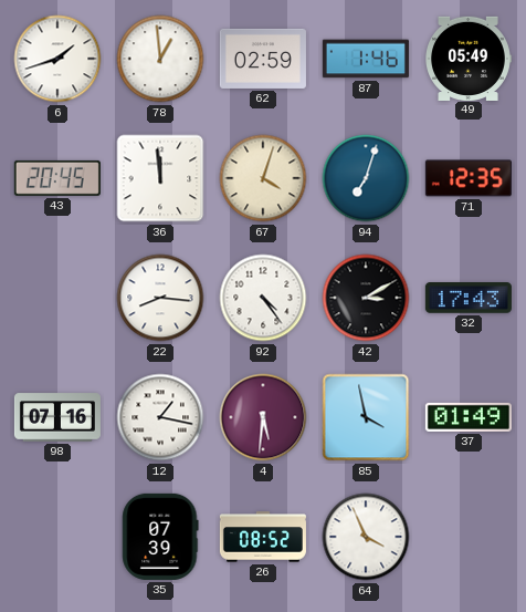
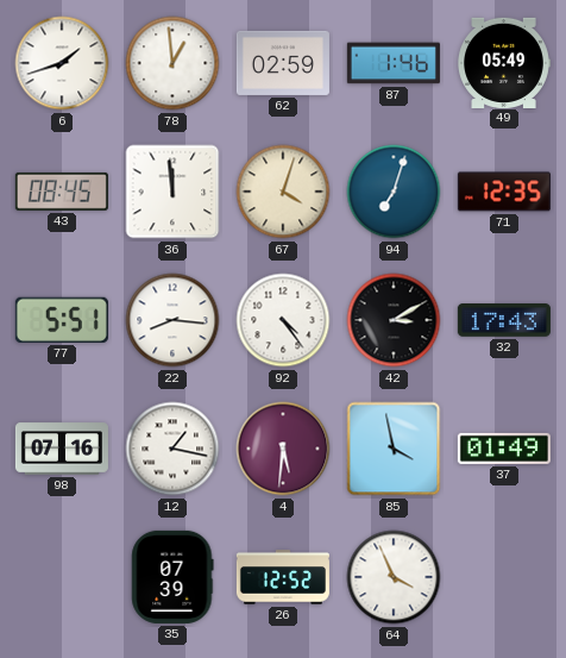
43: 20:45 -> 08:45
77: none -> 5:51
26: 08:52 -> 12:52
